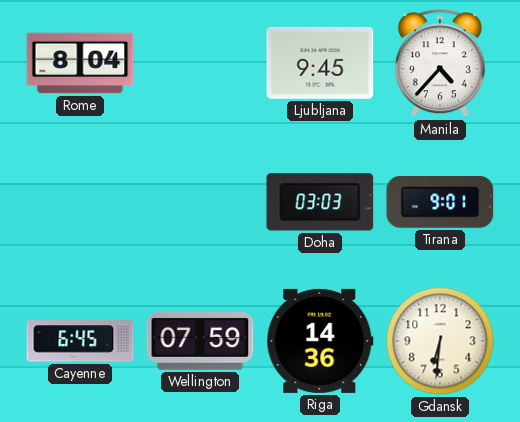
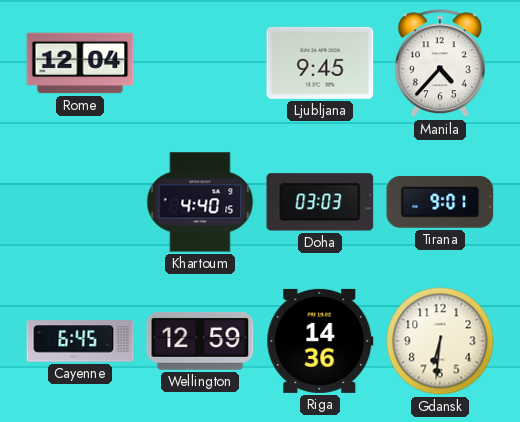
Rome: 8:04 -> 12:04
Khartoum: none -> 4:40
Wellington: 07:59 -> 12:59
